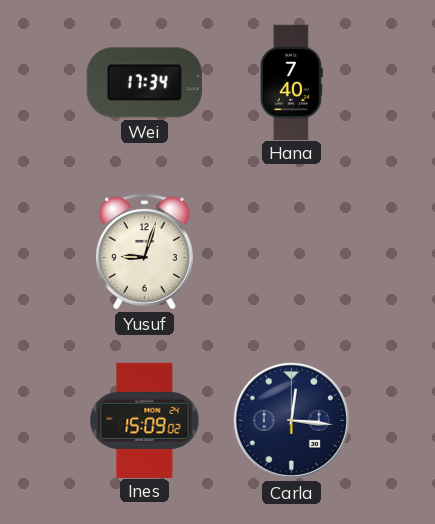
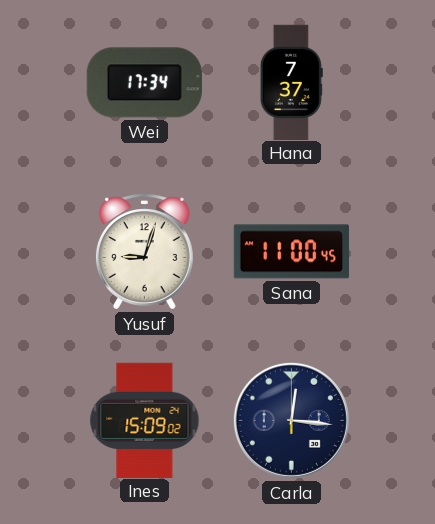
Hana: 7:40 -> 7:37
Sana: none -> 11:00
